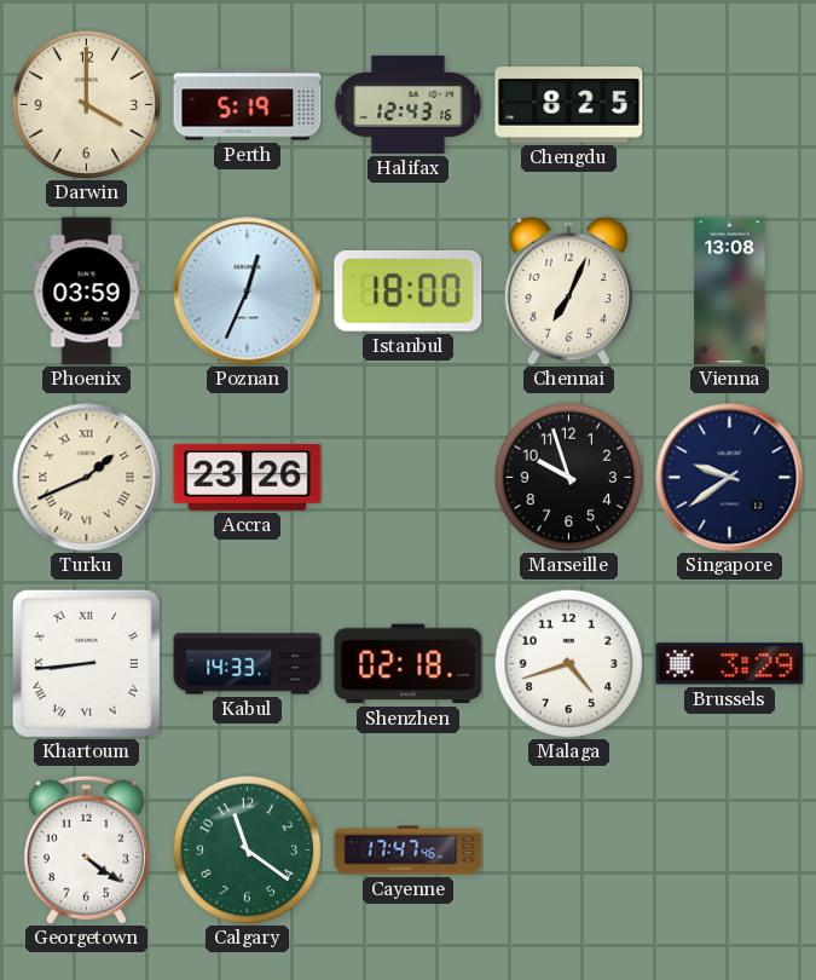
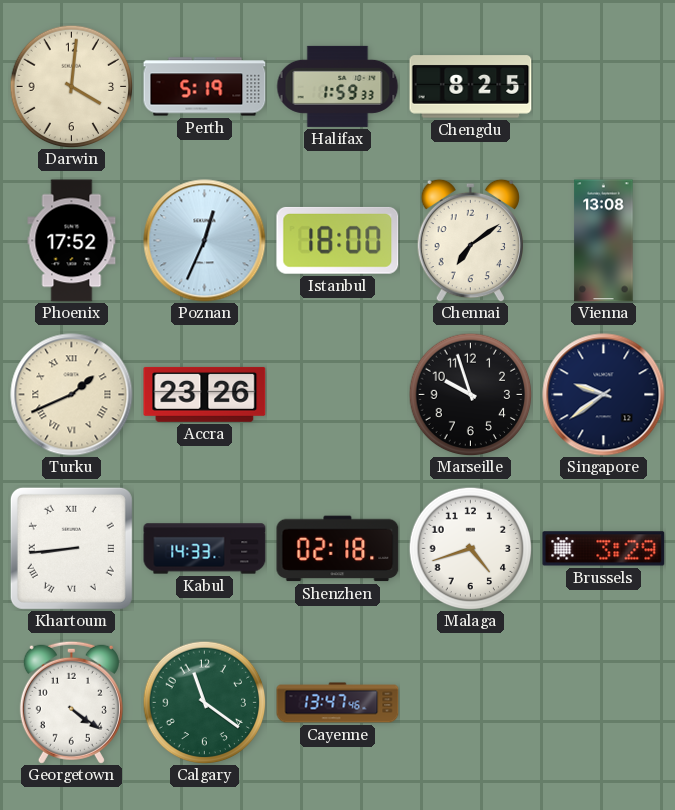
Darwin: 4:00 -> 4:01
Halifax: 12:43 -> 1:59
Phoenix: 03:59 -> 17:52
Chennai: 7:04 -> 7:09
Cayenne: 17:47 -> 13:47
